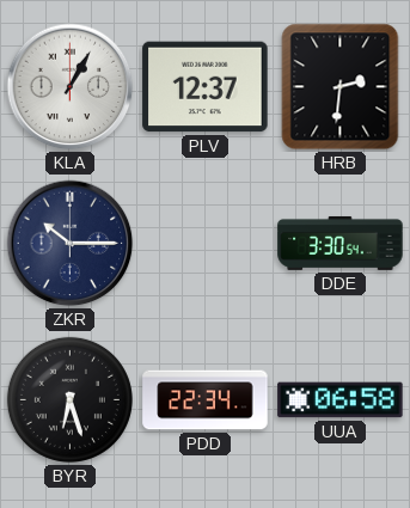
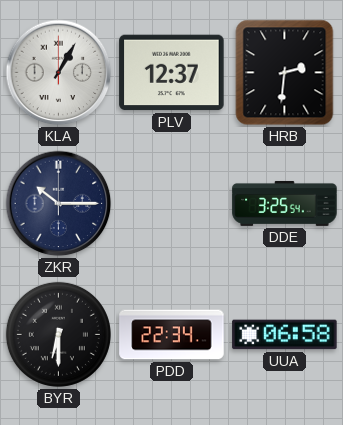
DDE: 3:30 -> 3:25
BYR: 6:27 -> 6:30
